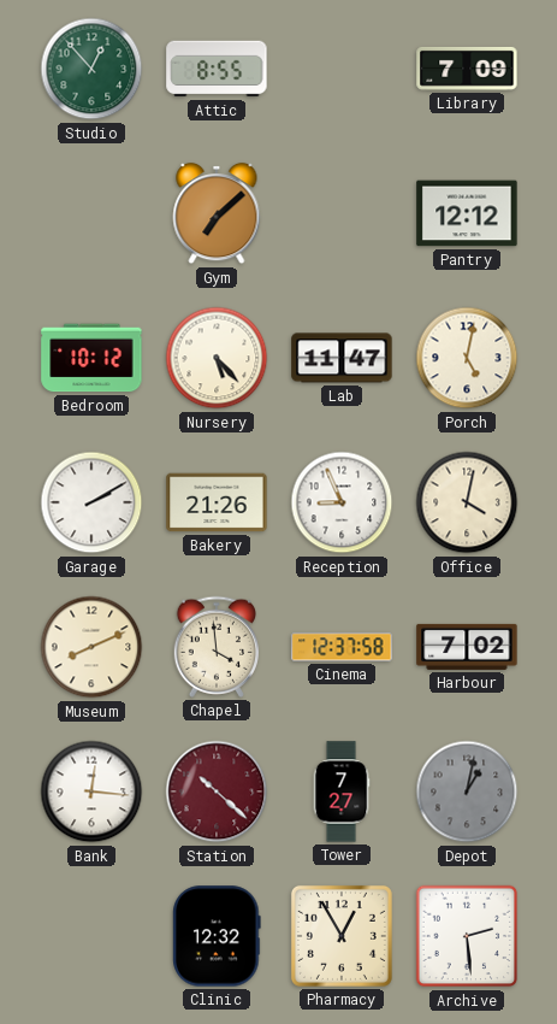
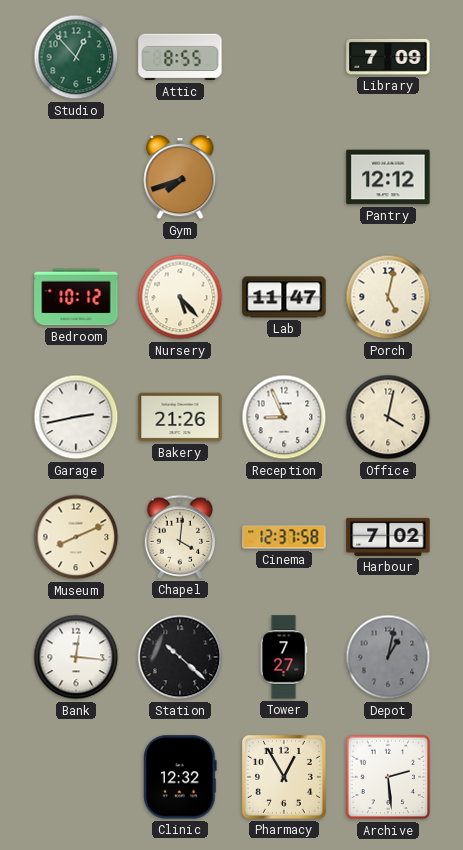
Gym: 7:08 -> 7:42
Garage: 2:10 -> 2:43
Chapel: 3:59 -> 4:01
Station dial: burgundy -> black
